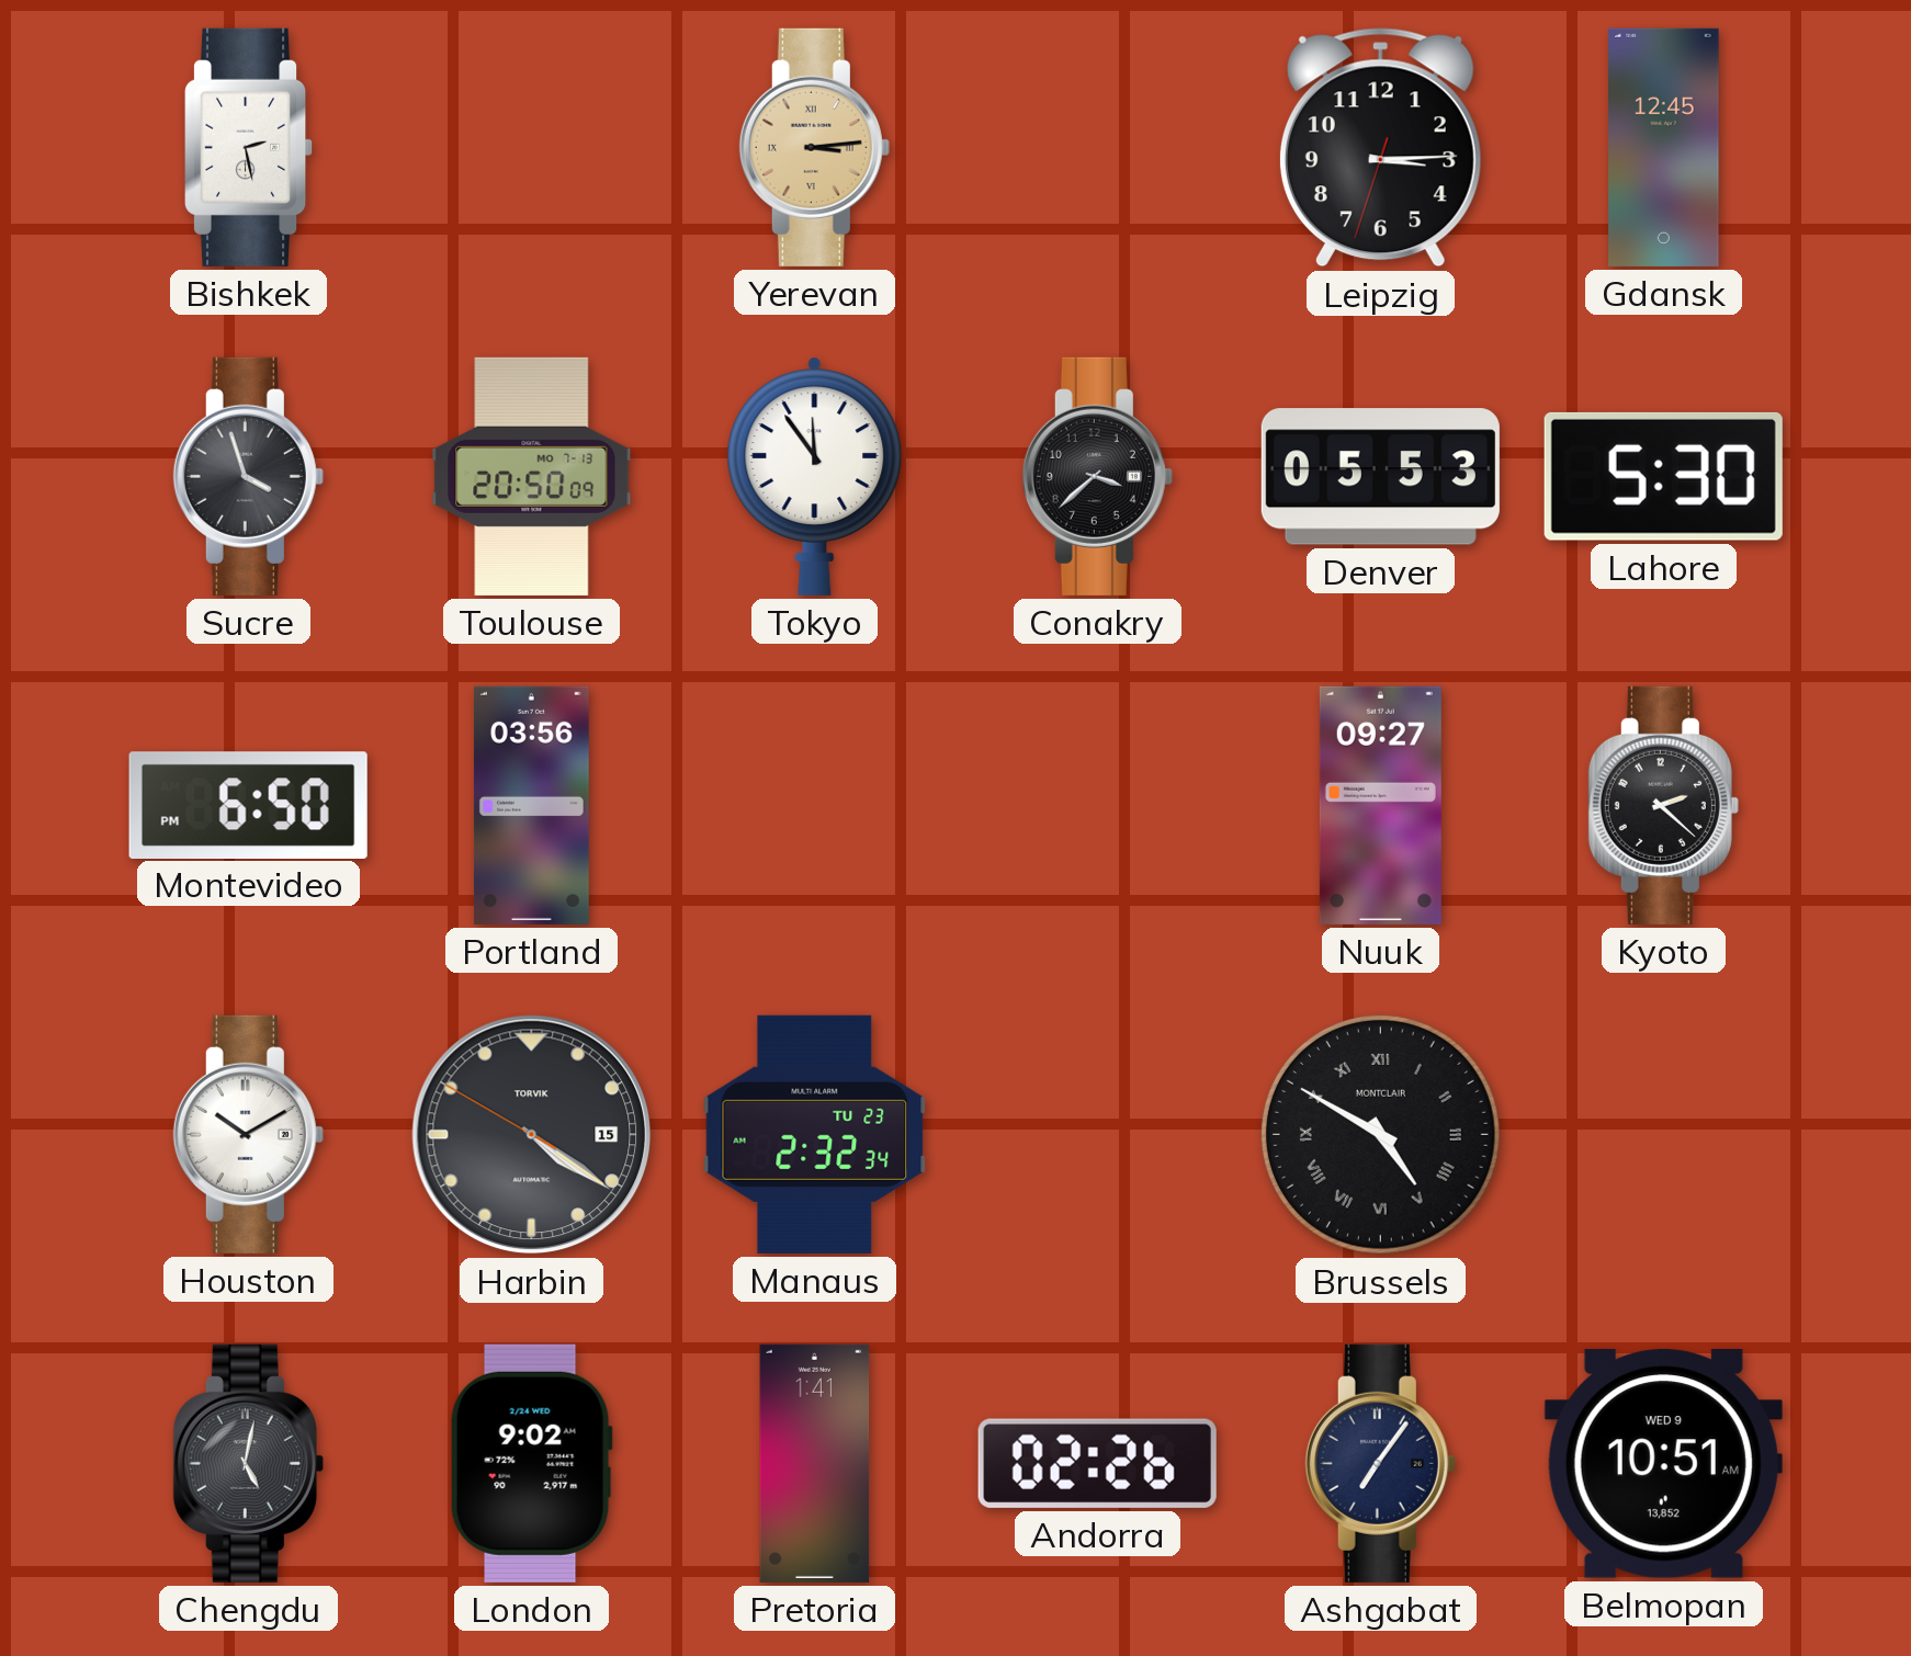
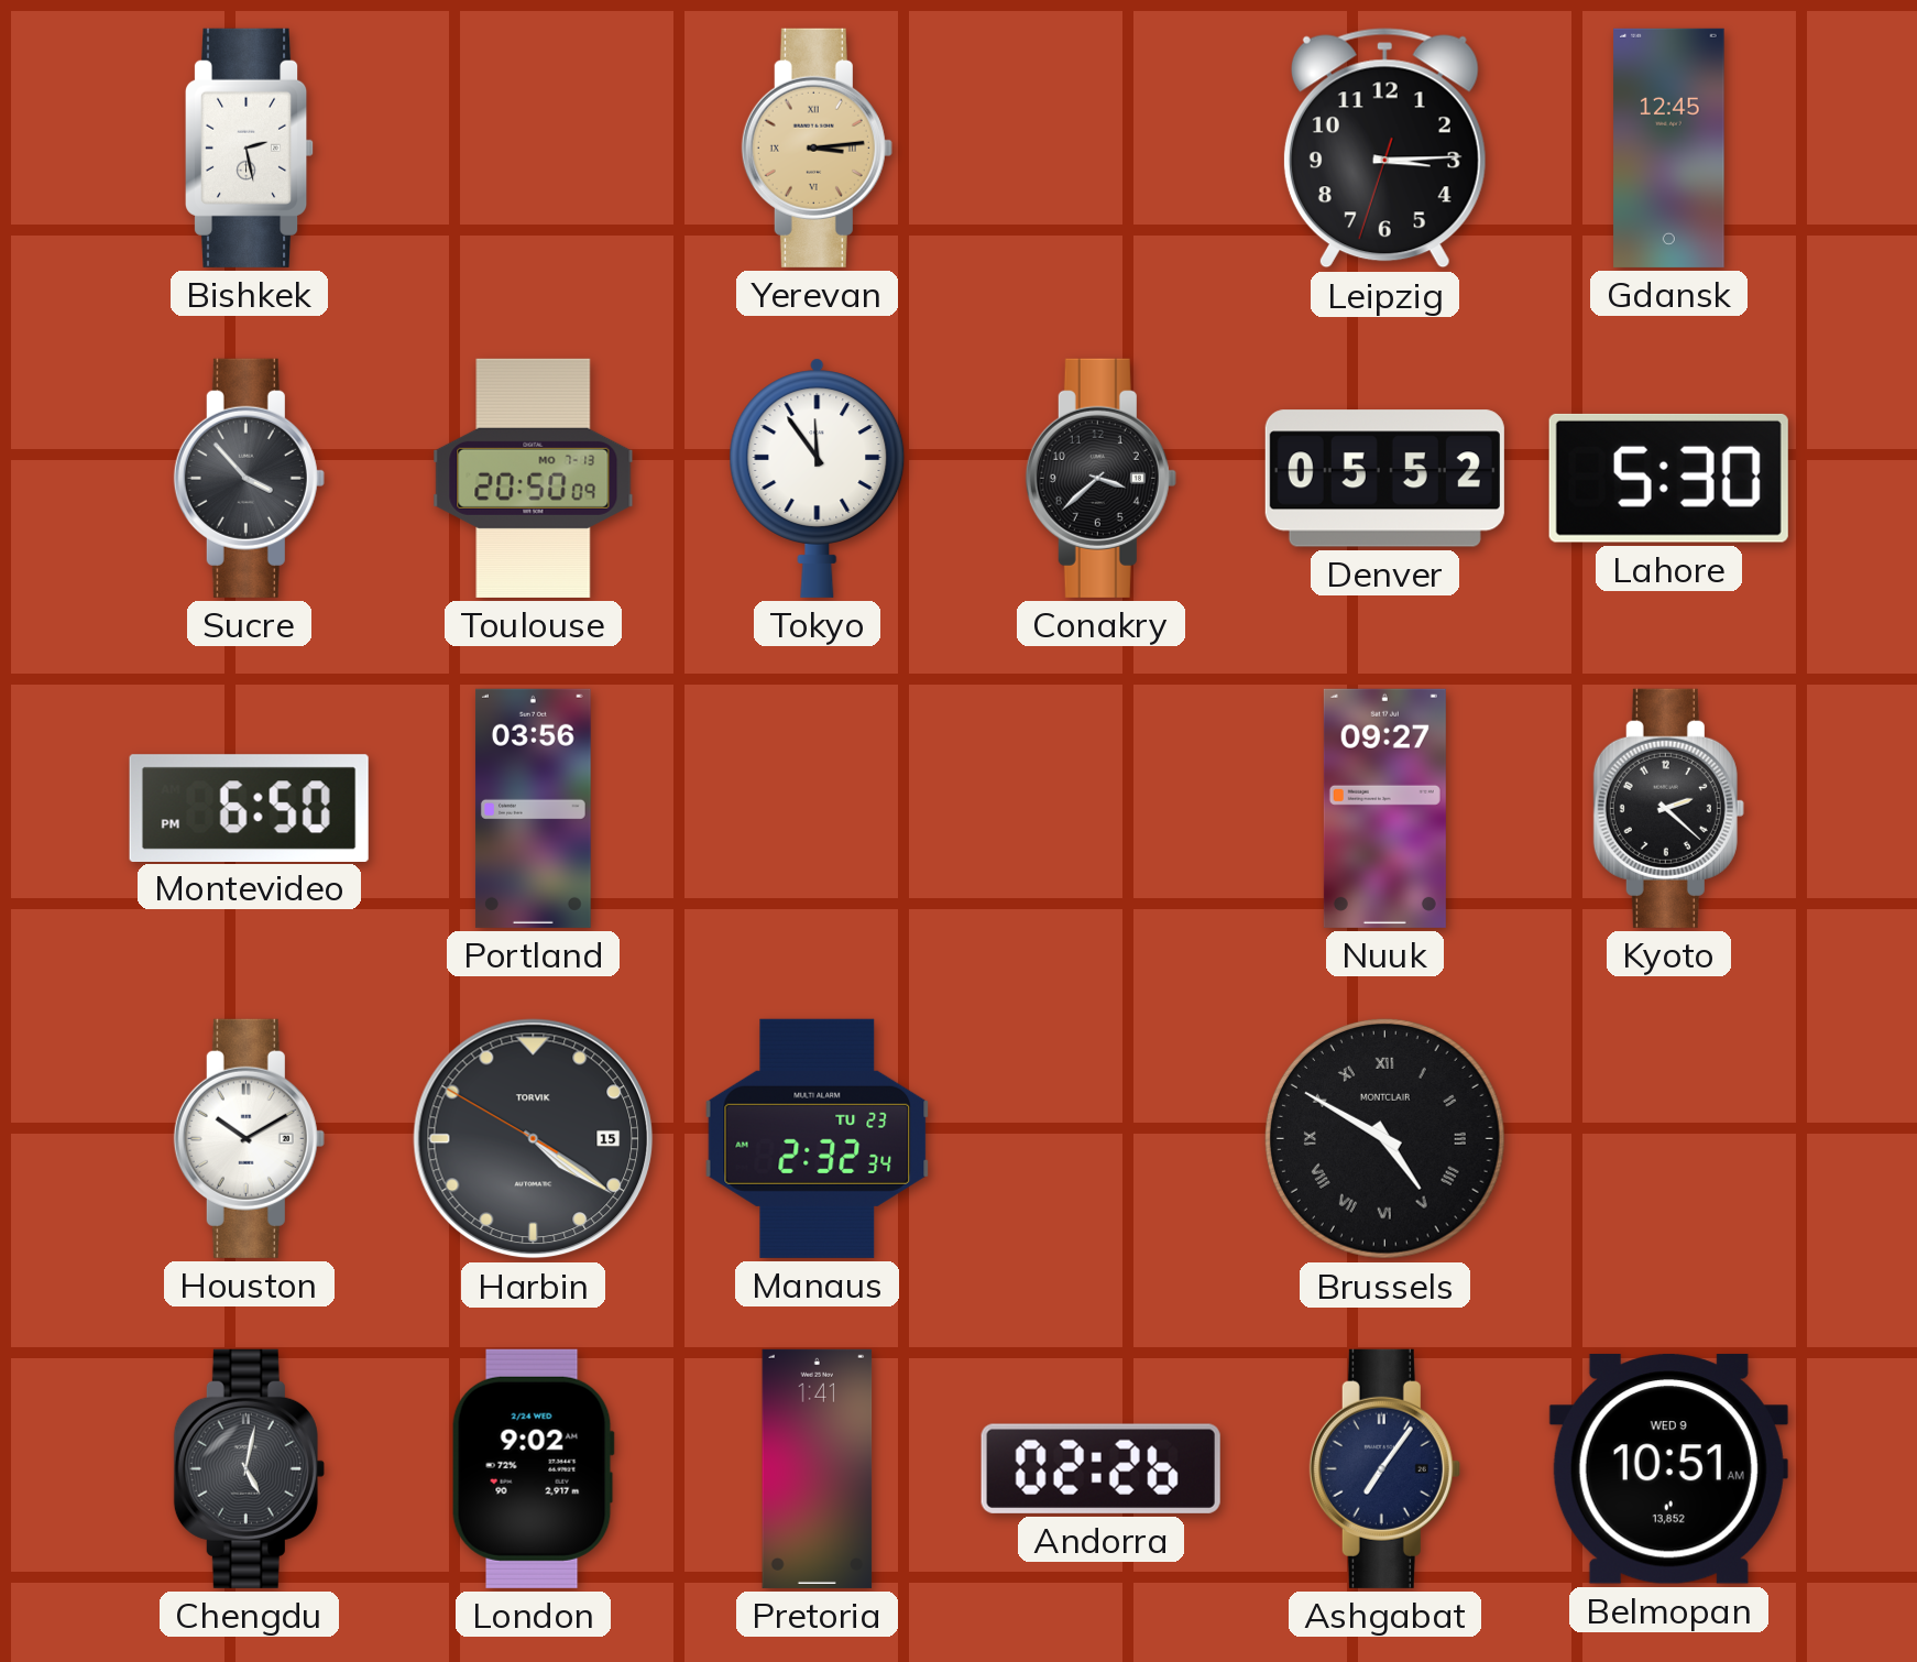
Sucre: 3:57 -> 3:53
Denver: 05:53 -> 05:52
